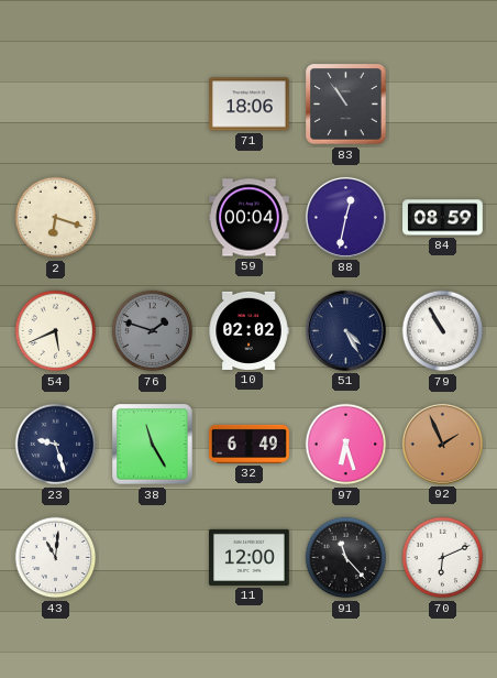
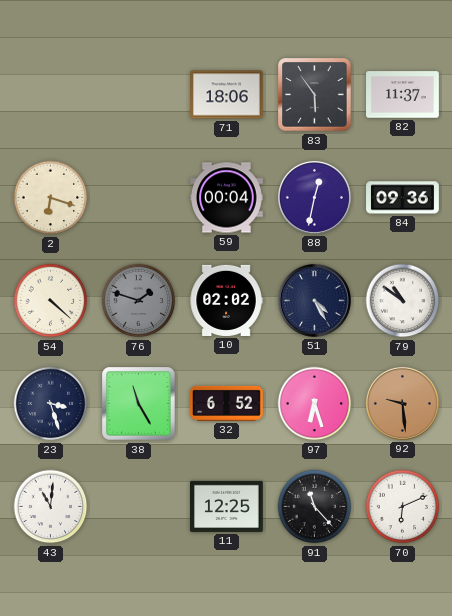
83: 10:54 -> 5:54
82: none -> 11:37
84: 08:59 -> 09:36
54: 5:41 -> 4:22
79: 10:55 -> 10:51
23: 9:27 -> 3:27
32: 6:49 -> 6:52
92: 1:56 -> 9:29
11: 12:00 -> 12:25
